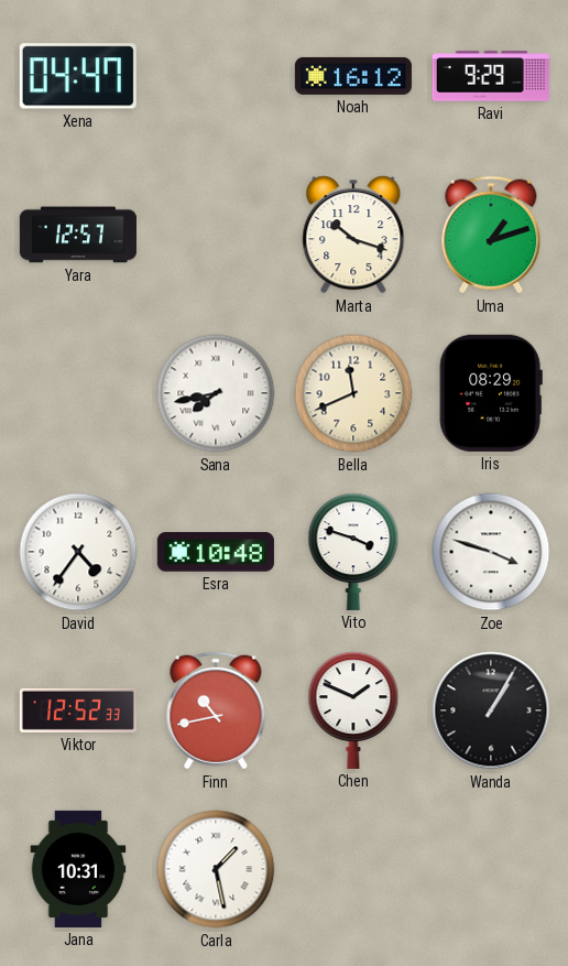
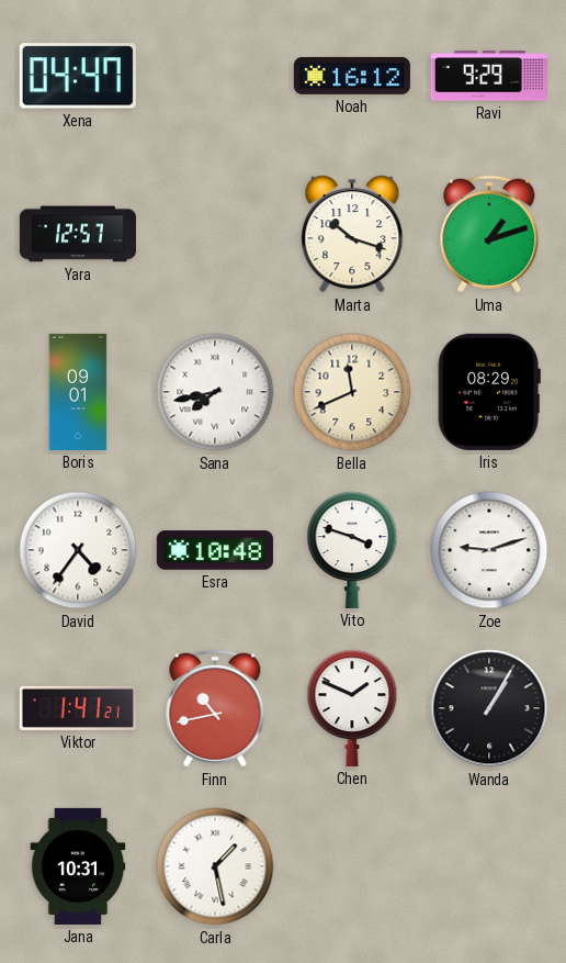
Boris: none -> 09:01
Zoe: 3:48 -> 9:12
Viktor: 12:52 -> 1:41
